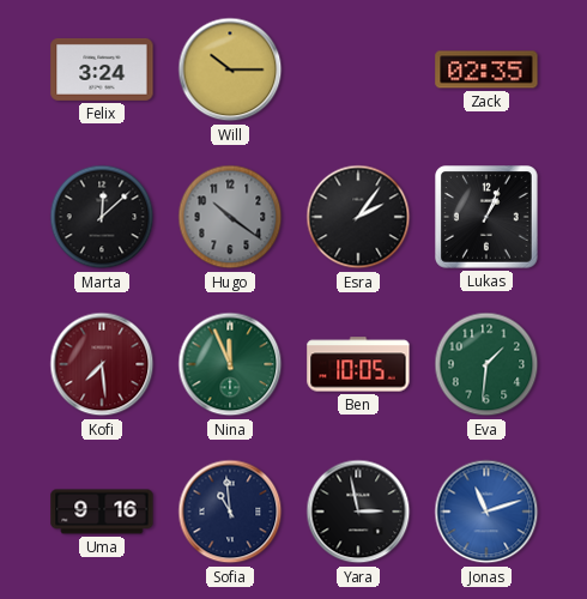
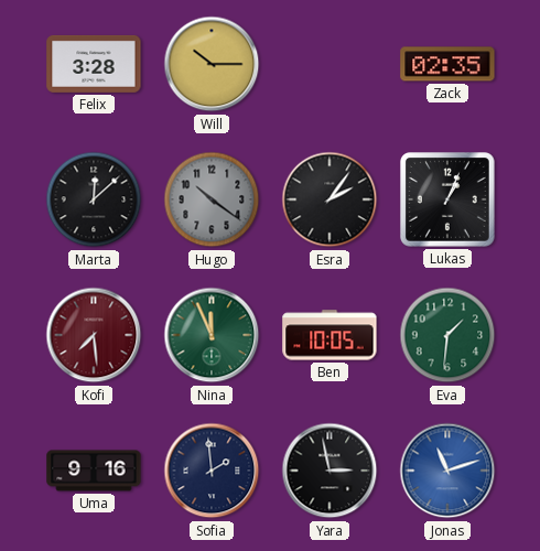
Felix: 3:24 -> 3:28
Sofia: 10:59 -> 1:59
